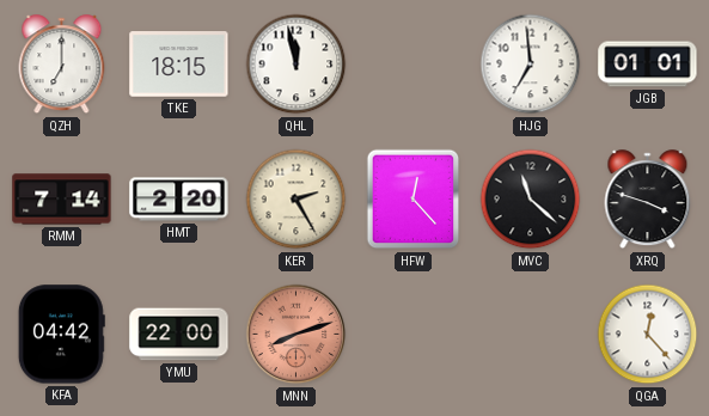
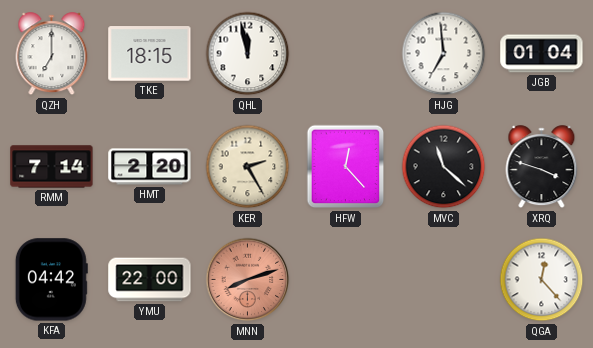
JGB: 01:01 -> 01:04
